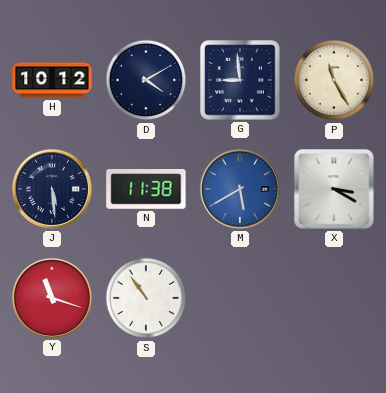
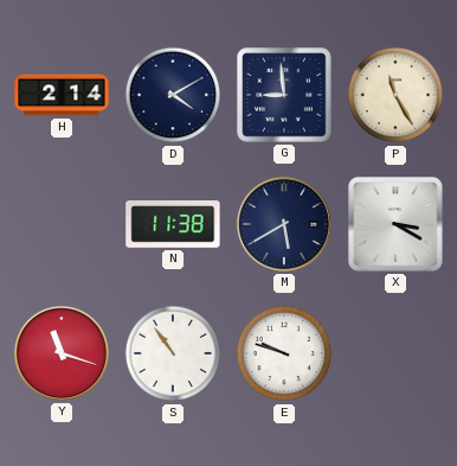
H: 10:12 -> 2:14
J: 5:29 -> none
M dial: blue -> navy
E: none -> 9:48
